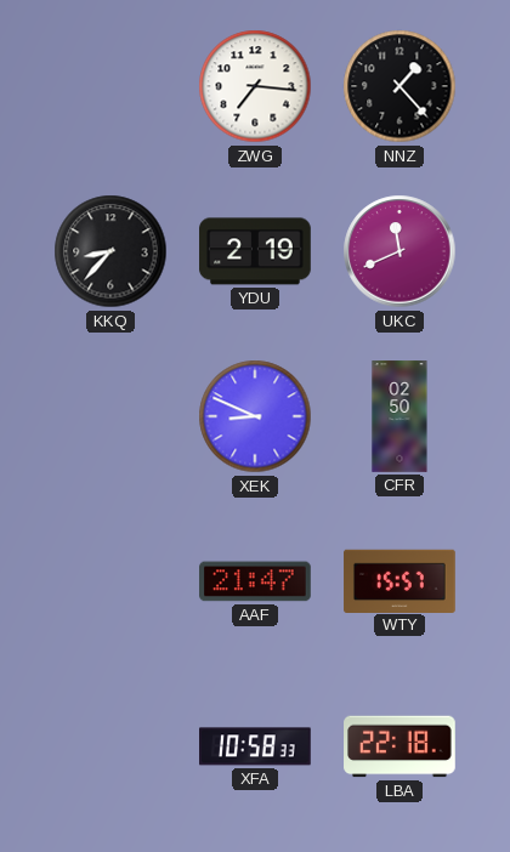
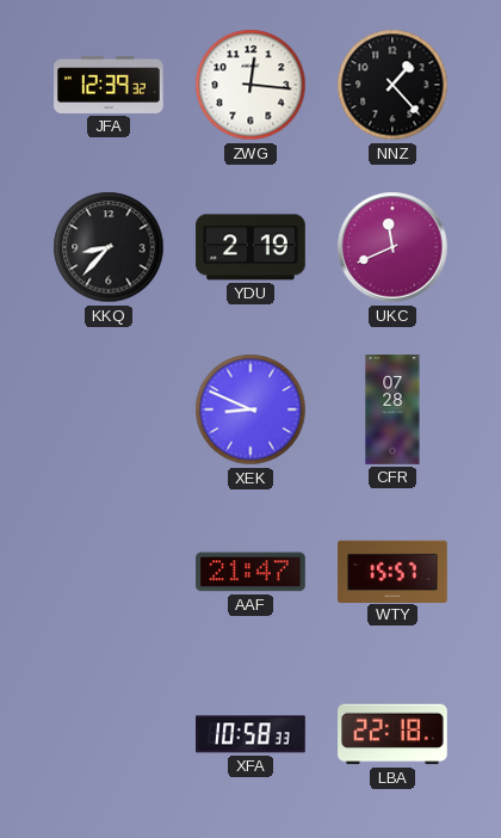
JFA: none -> 12:39
ZWG: 7:16 -> 12:16
CFR: 02:50 -> 07:28
